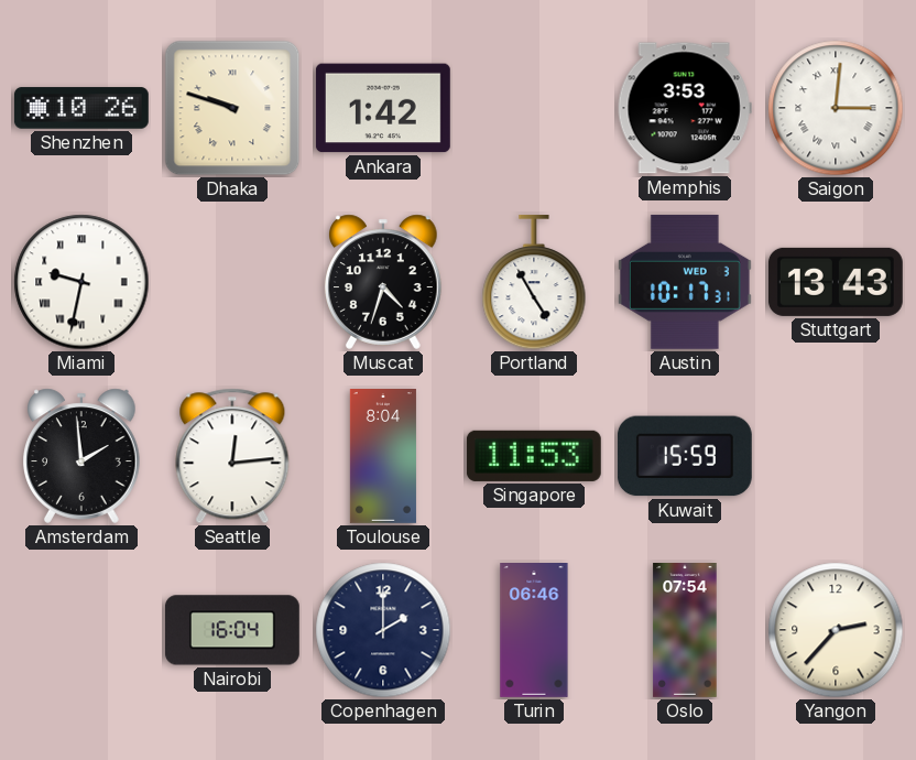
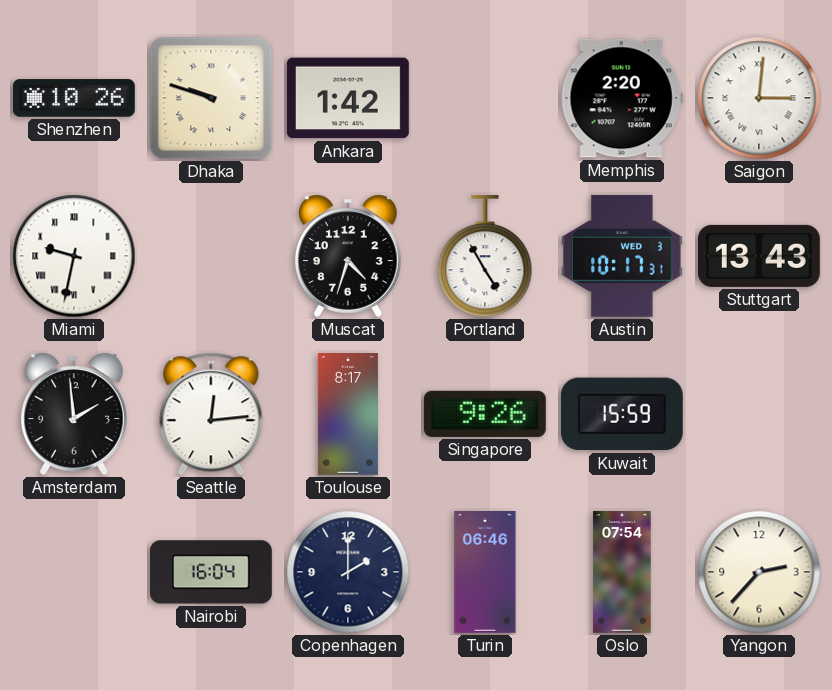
Memphis: 3:53 -> 2:20
Toulouse: 8:04 -> 8:17
Singapore: 11:53 -> 9:26
